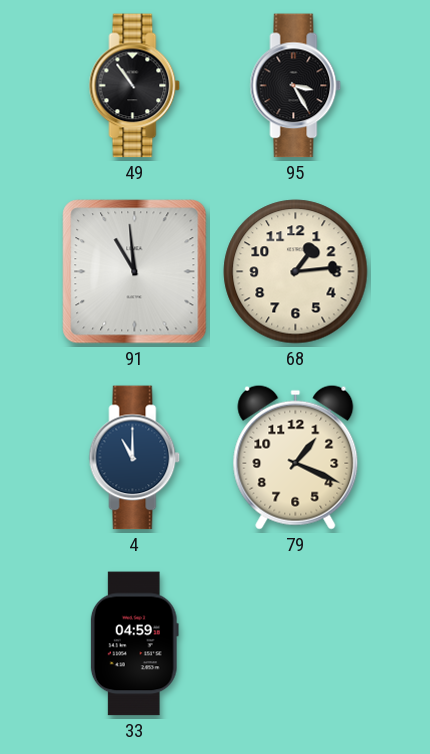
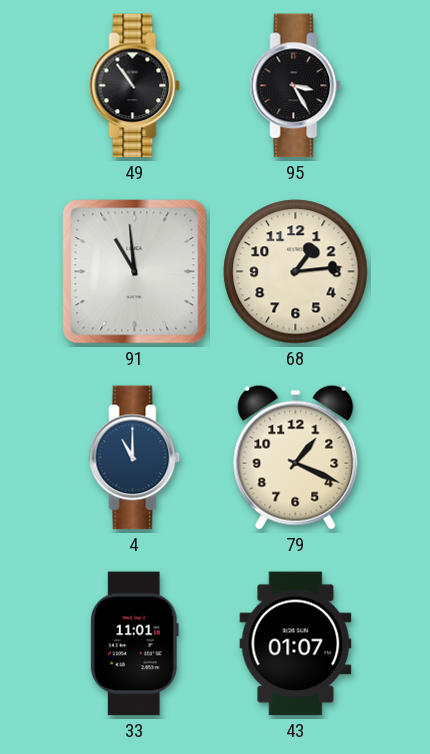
33: 04:59 -> 11:01
43: none -> 01:07
